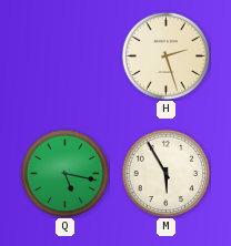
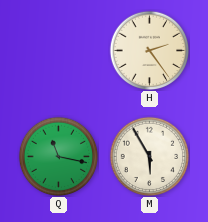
H: 2:27 -> 2:24
Q: 5:17 -> 11:17
